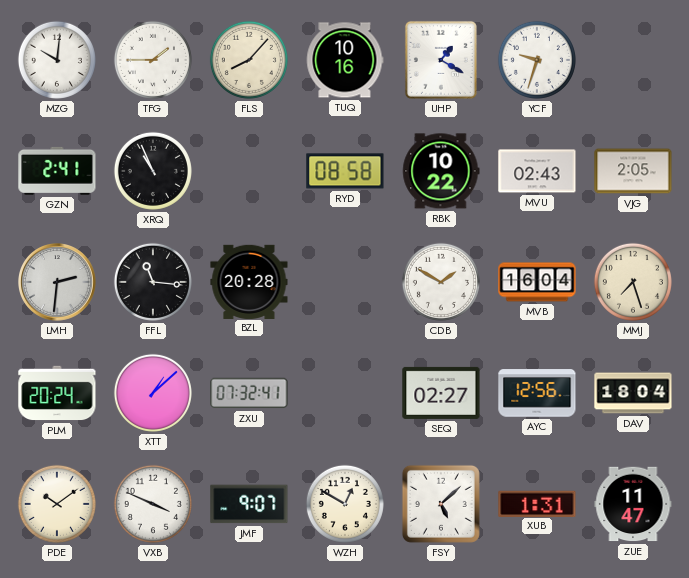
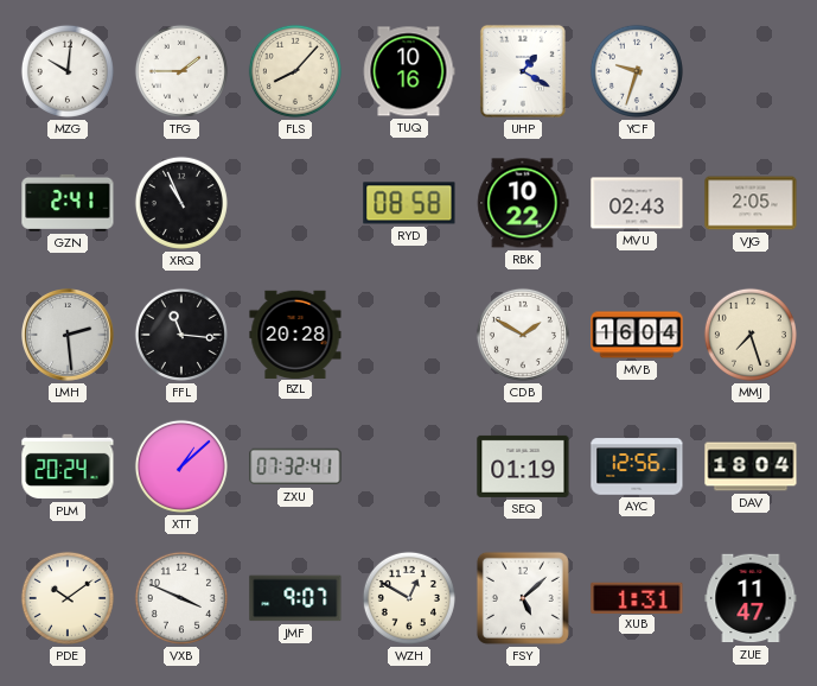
LMH: 2:31 -> 2:29
SEQ: 02:27 -> 01:19
